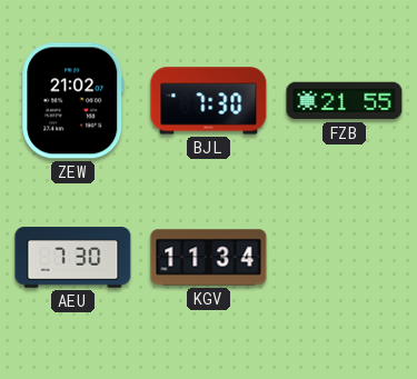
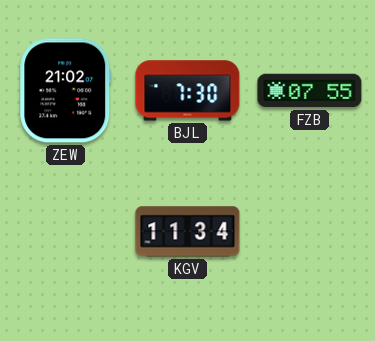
FZB: 21:55 -> 07:55
AEU: 7:30 -> none
